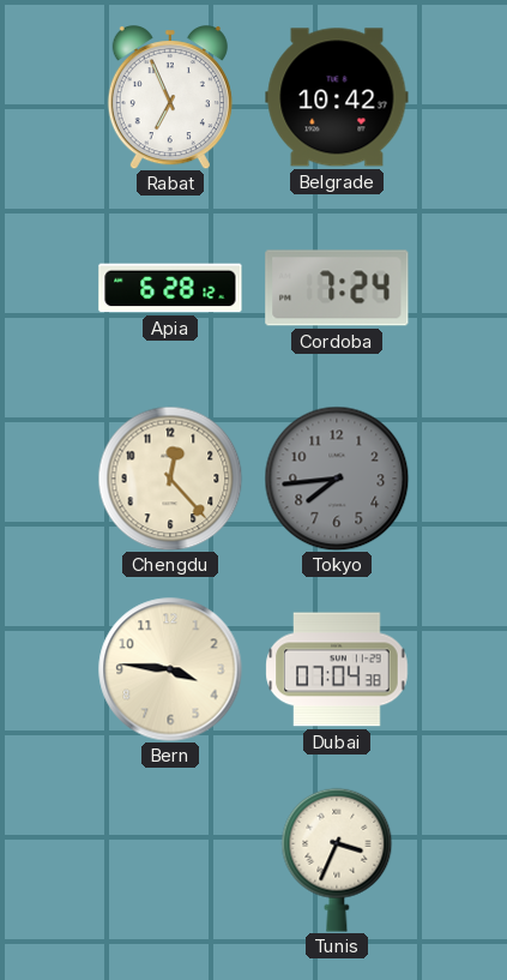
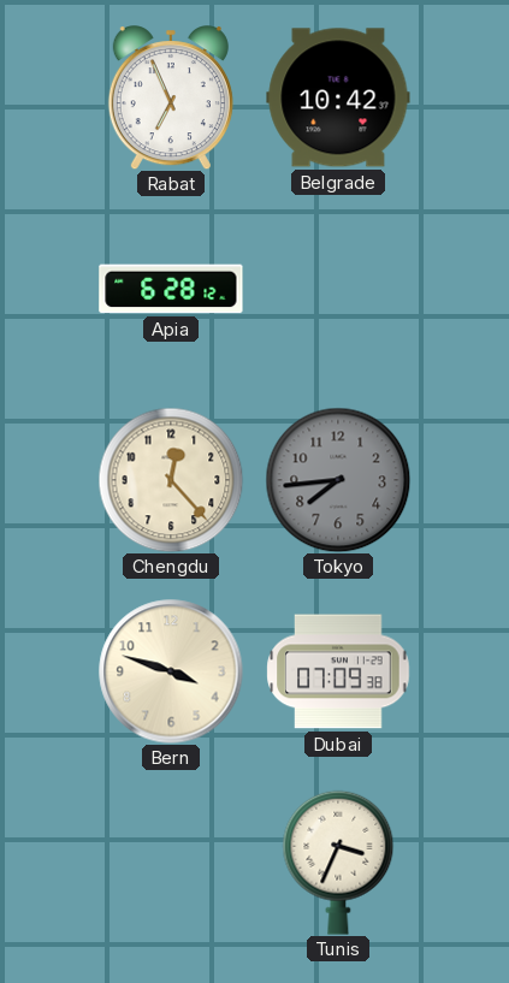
Cordoba: 7:24 -> none
Bern: 3:46 -> 3:48
Dubai: 07:04 -> 07:09
